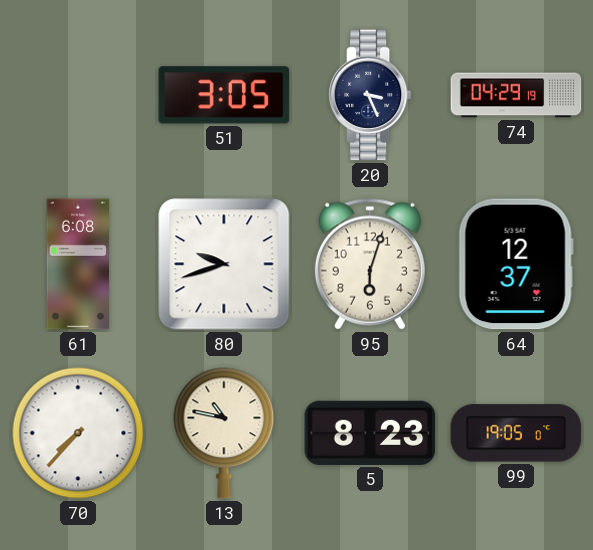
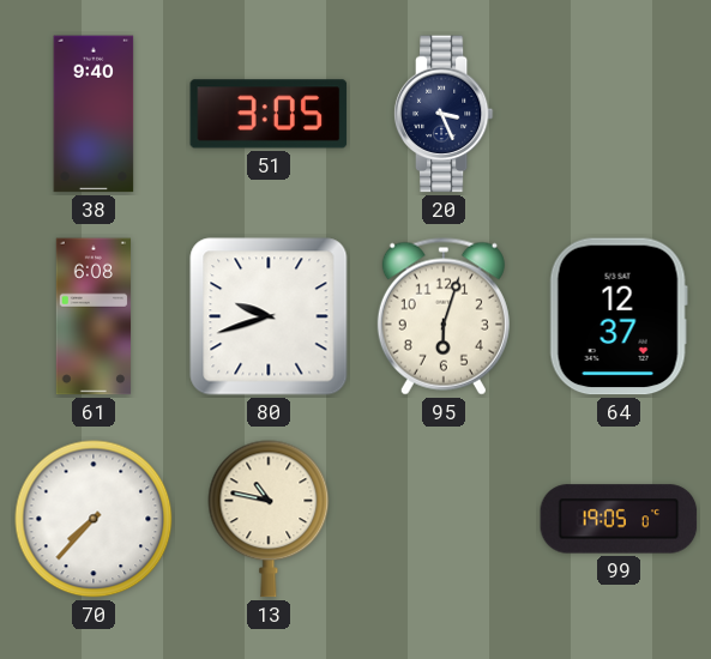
38: none -> 9:40
74: 04:29 -> none
5: 8:23 -> none
